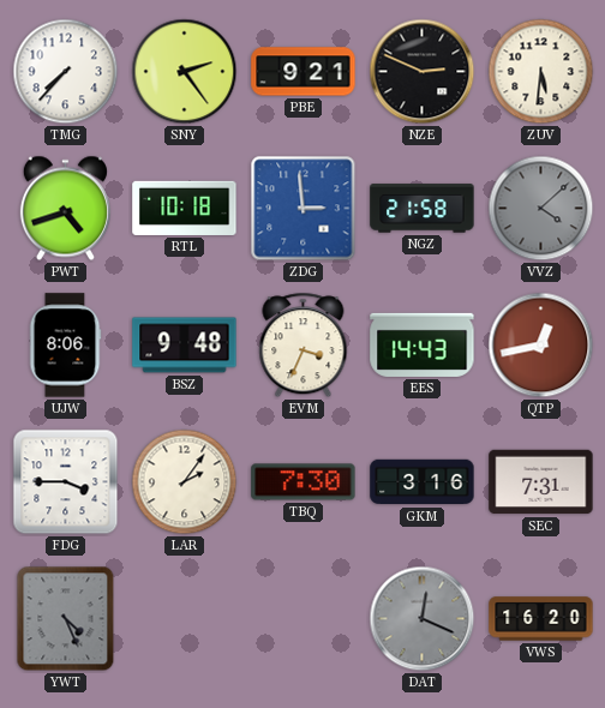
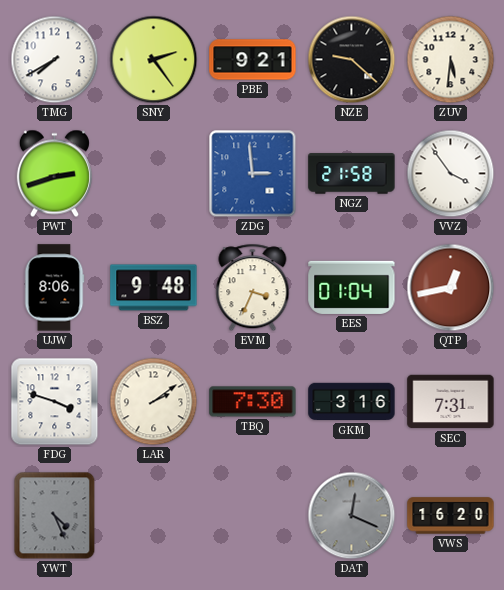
TMG: 7:37 -> 7:40
NZE: 2:49 -> 9:22
PWT: 4:42 -> 2:42
RTL: 10:18 -> none
VVZ: 4:08 -> 3:54
VVZ dial: grey -> white
EES: 14:43 -> 01:04
FDG: 3:45 -> 3:48
LAR: 2:06 -> 2:09
